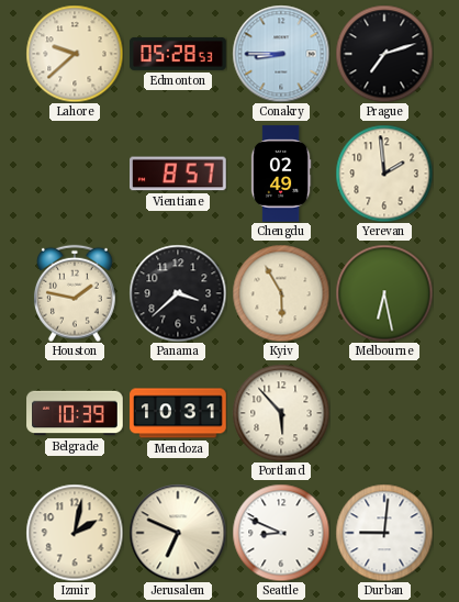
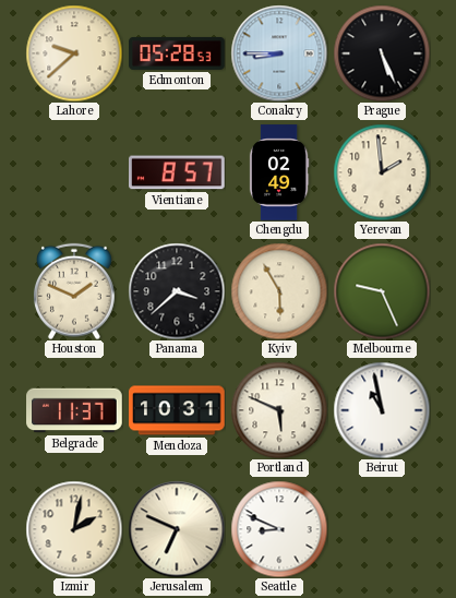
Prague: 7:12 -> 5:26
Houston: 1:47 -> 1:49
Melbourne: 6:28 -> 9:26
Belgrade: 10:39 -> 11:37
Portland: 5:53 -> 5:49
Beirut: none -> 10:58
Durban: 9:01 -> none
